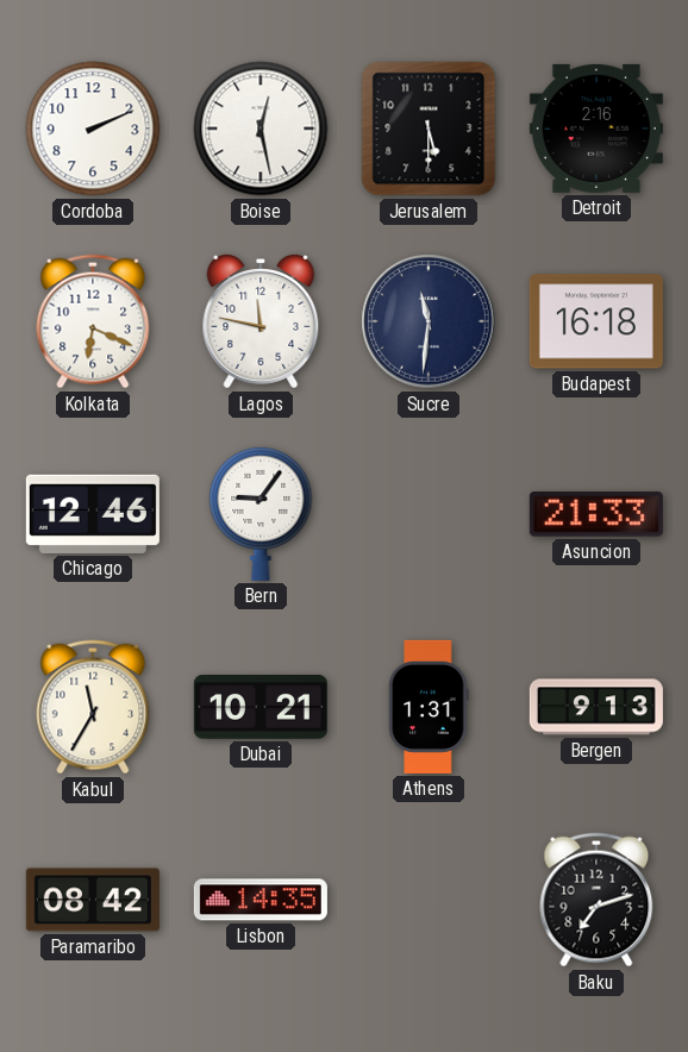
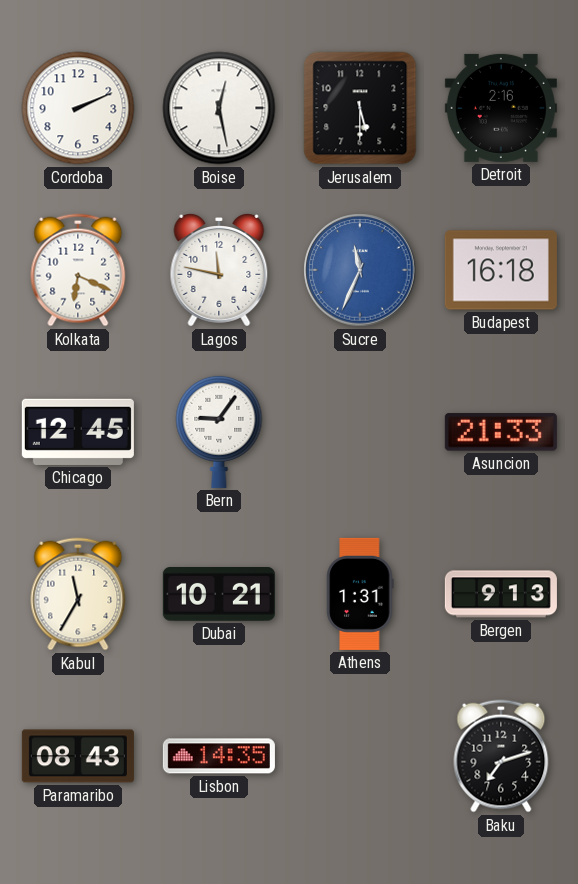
Sucre: 11:31 -> 11:34
Sucre dial: navy -> blue
Chicago: 12:46 -> 12:45
Paramaribo: 08:42 -> 08:43
